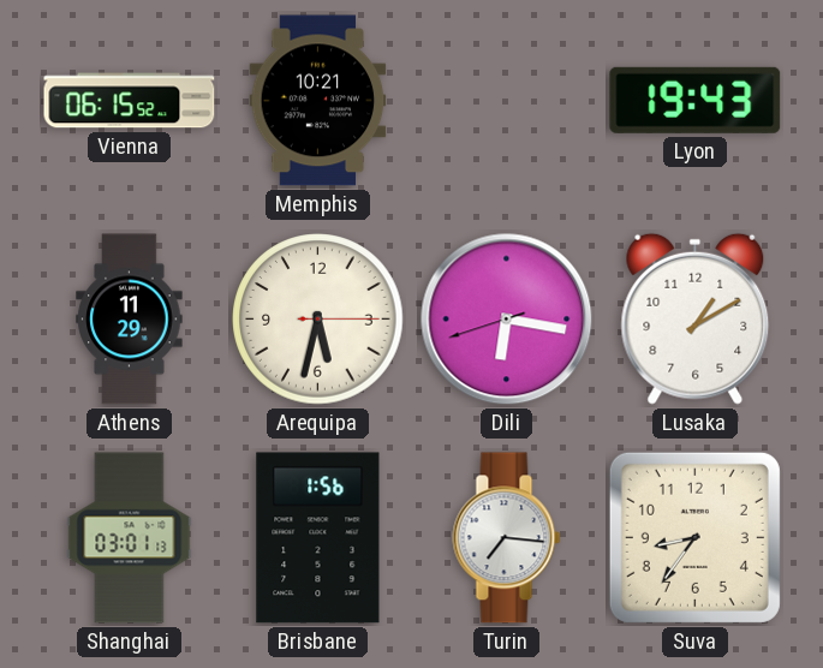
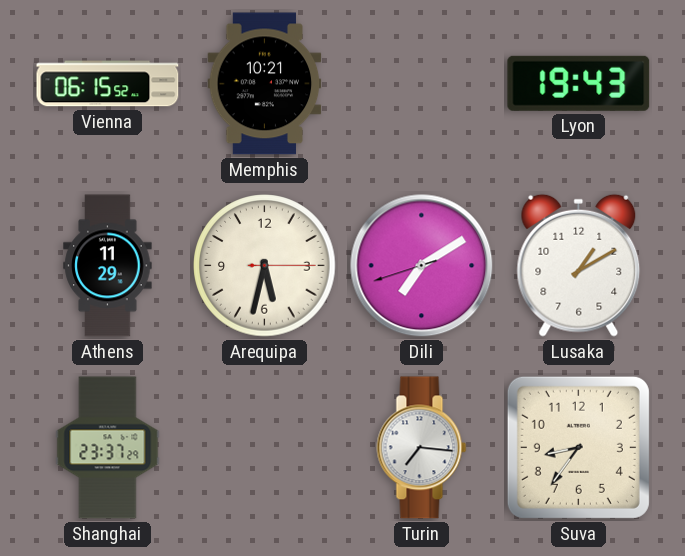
Dili: 6:16 -> 7:09
Shanghai: 03:01 -> 23:37
Brisbane: 1:56 -> none
